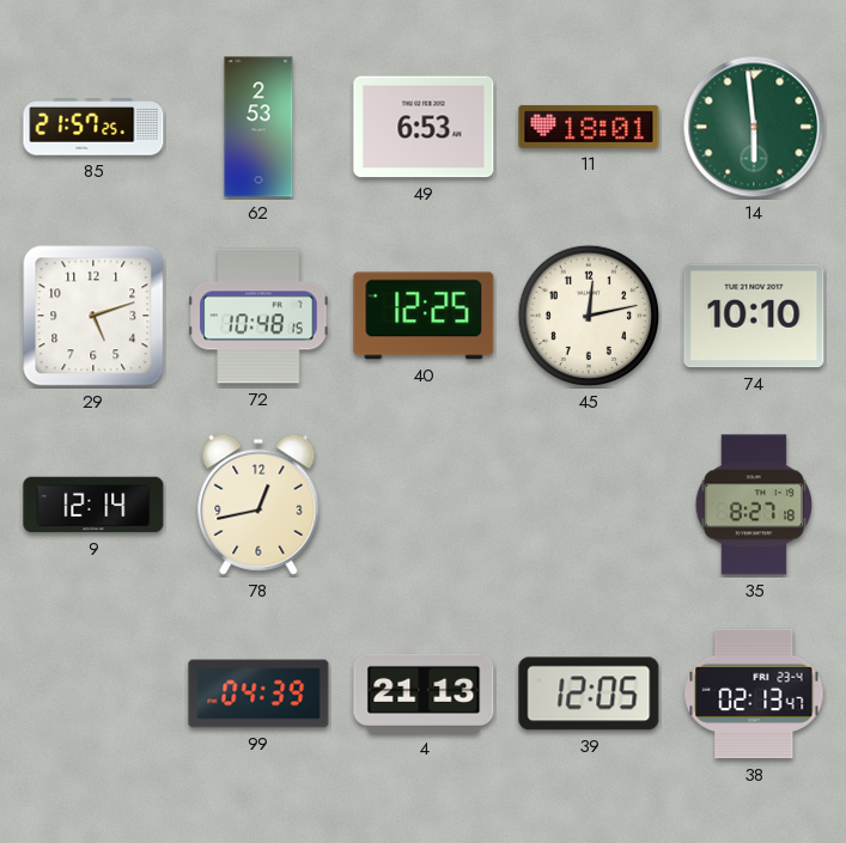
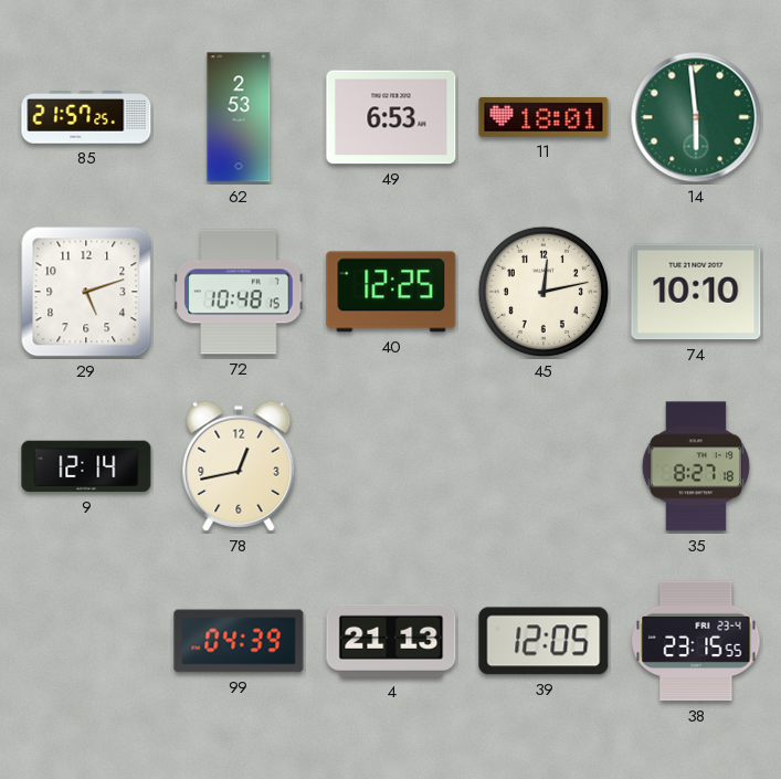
38: 02:13 -> 23:15
